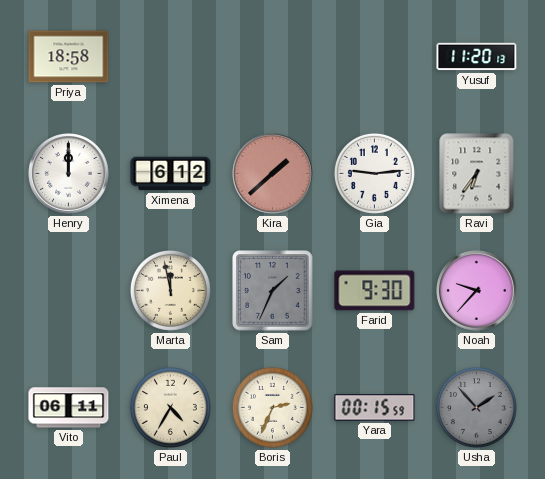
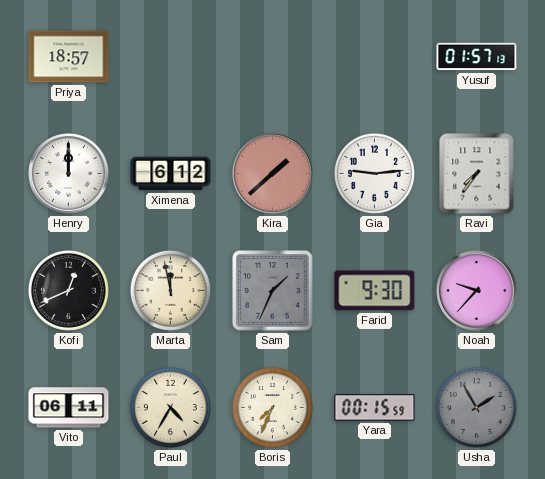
Priya: 18:58 -> 18:57
Yusuf: 11:20 -> 01:57
Ravi: 6:36 -> 7:36
Kofi: none -> 12:41
Boris: 2:34 -> 7:34
Usha: 1:53 -> 1:55
